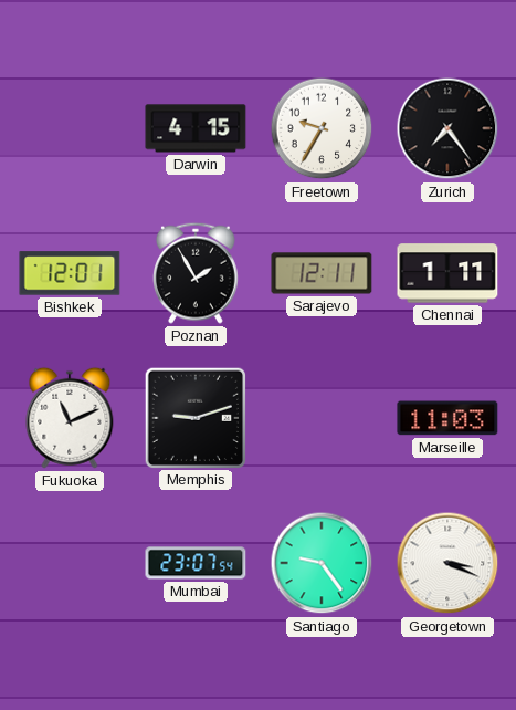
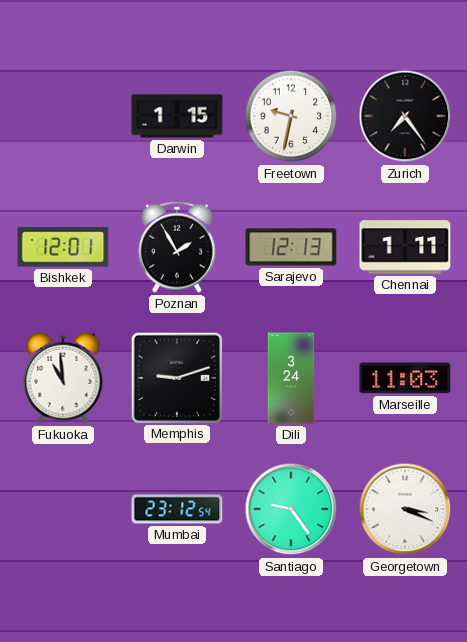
Darwin: 4:15 -> 1:15
Freetown: 9:35 -> 9:32
Sarajevo: 12:11 -> 12:13
Fukuoka: 11:11 -> 10:59
Dili: none -> 3:24
Mumbai: 23:07 -> 23:12
